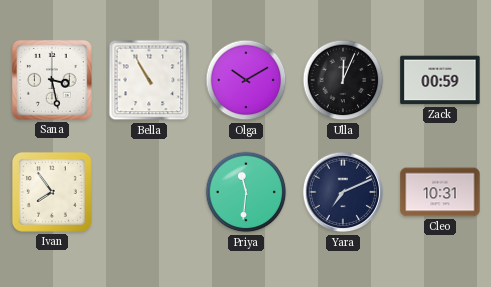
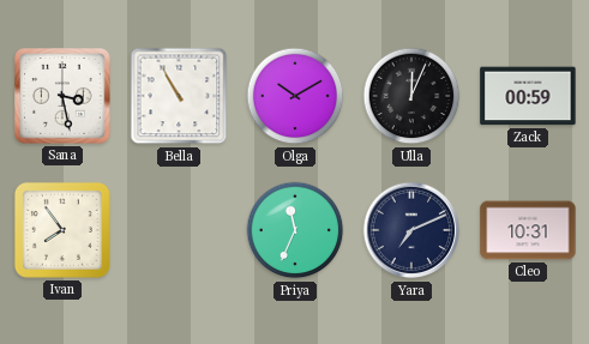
Priya: 11:31 -> 11:34
